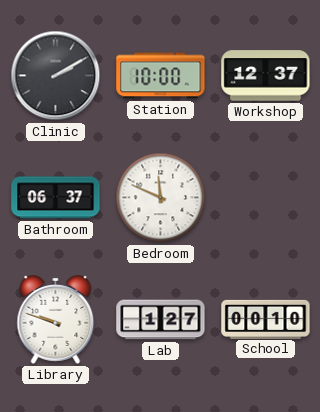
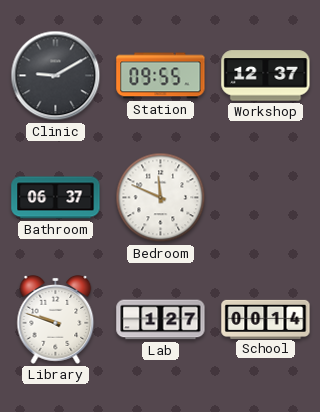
Clinic: 2:10 -> 9:10
Station: 10:00 -> 09:55
School: 00:10 -> 00:14
